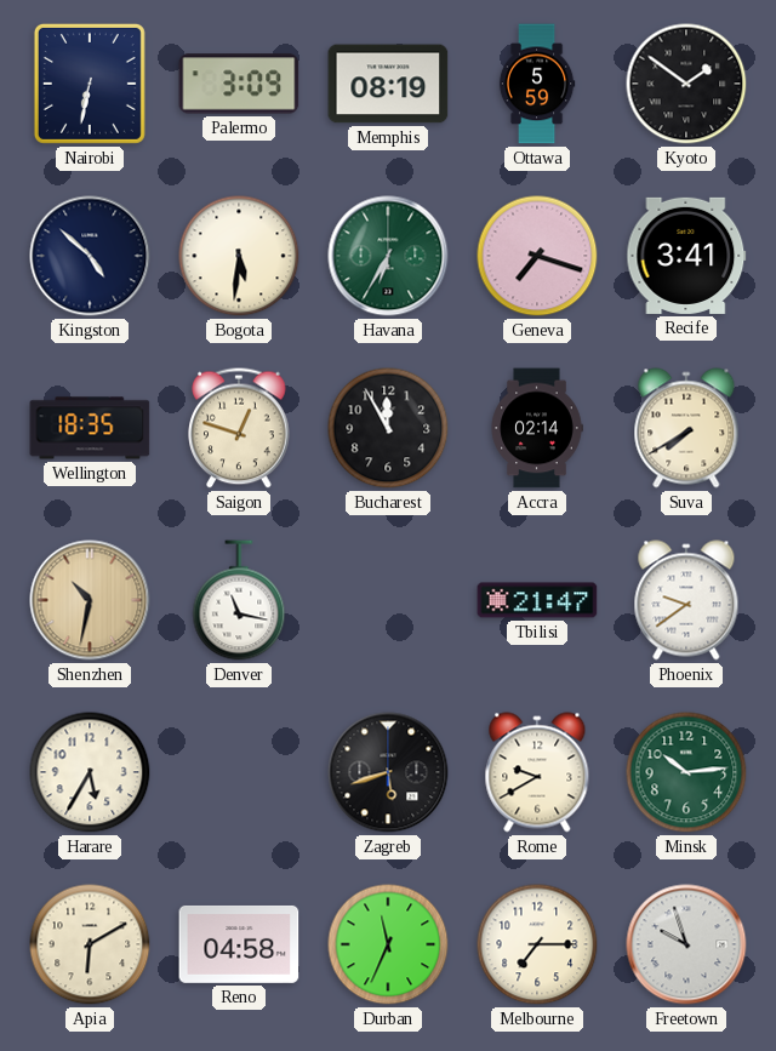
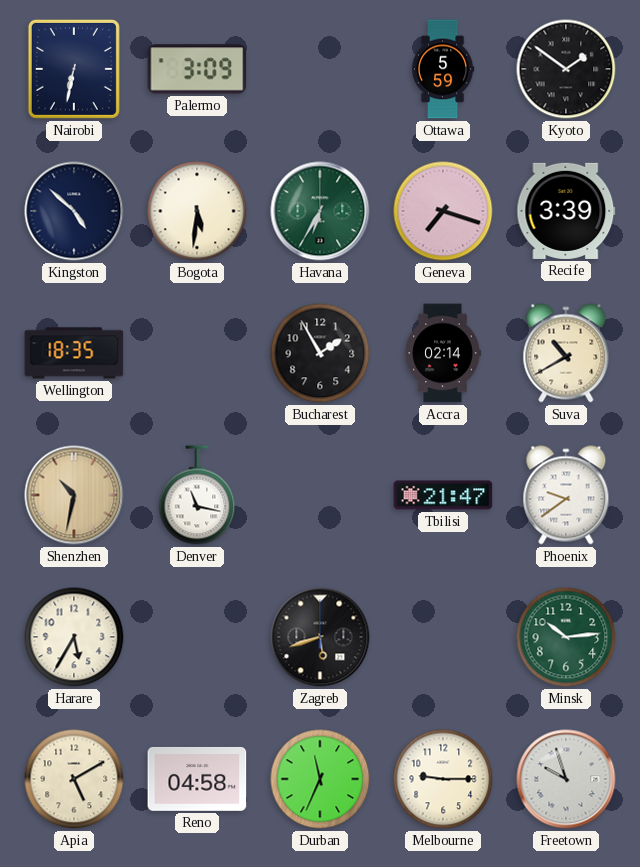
Memphis: 08:19 -> none
Recife: 3:41 -> 3:39
Saigon: 12:48 -> none
Bucharest: 11:55 -> 1:55
Suva: 7:40 -> 10:40
Rome: 9:40 -> none
Apia: 6:10 -> 5:10
Melbourne: 7:15 -> 9:15
